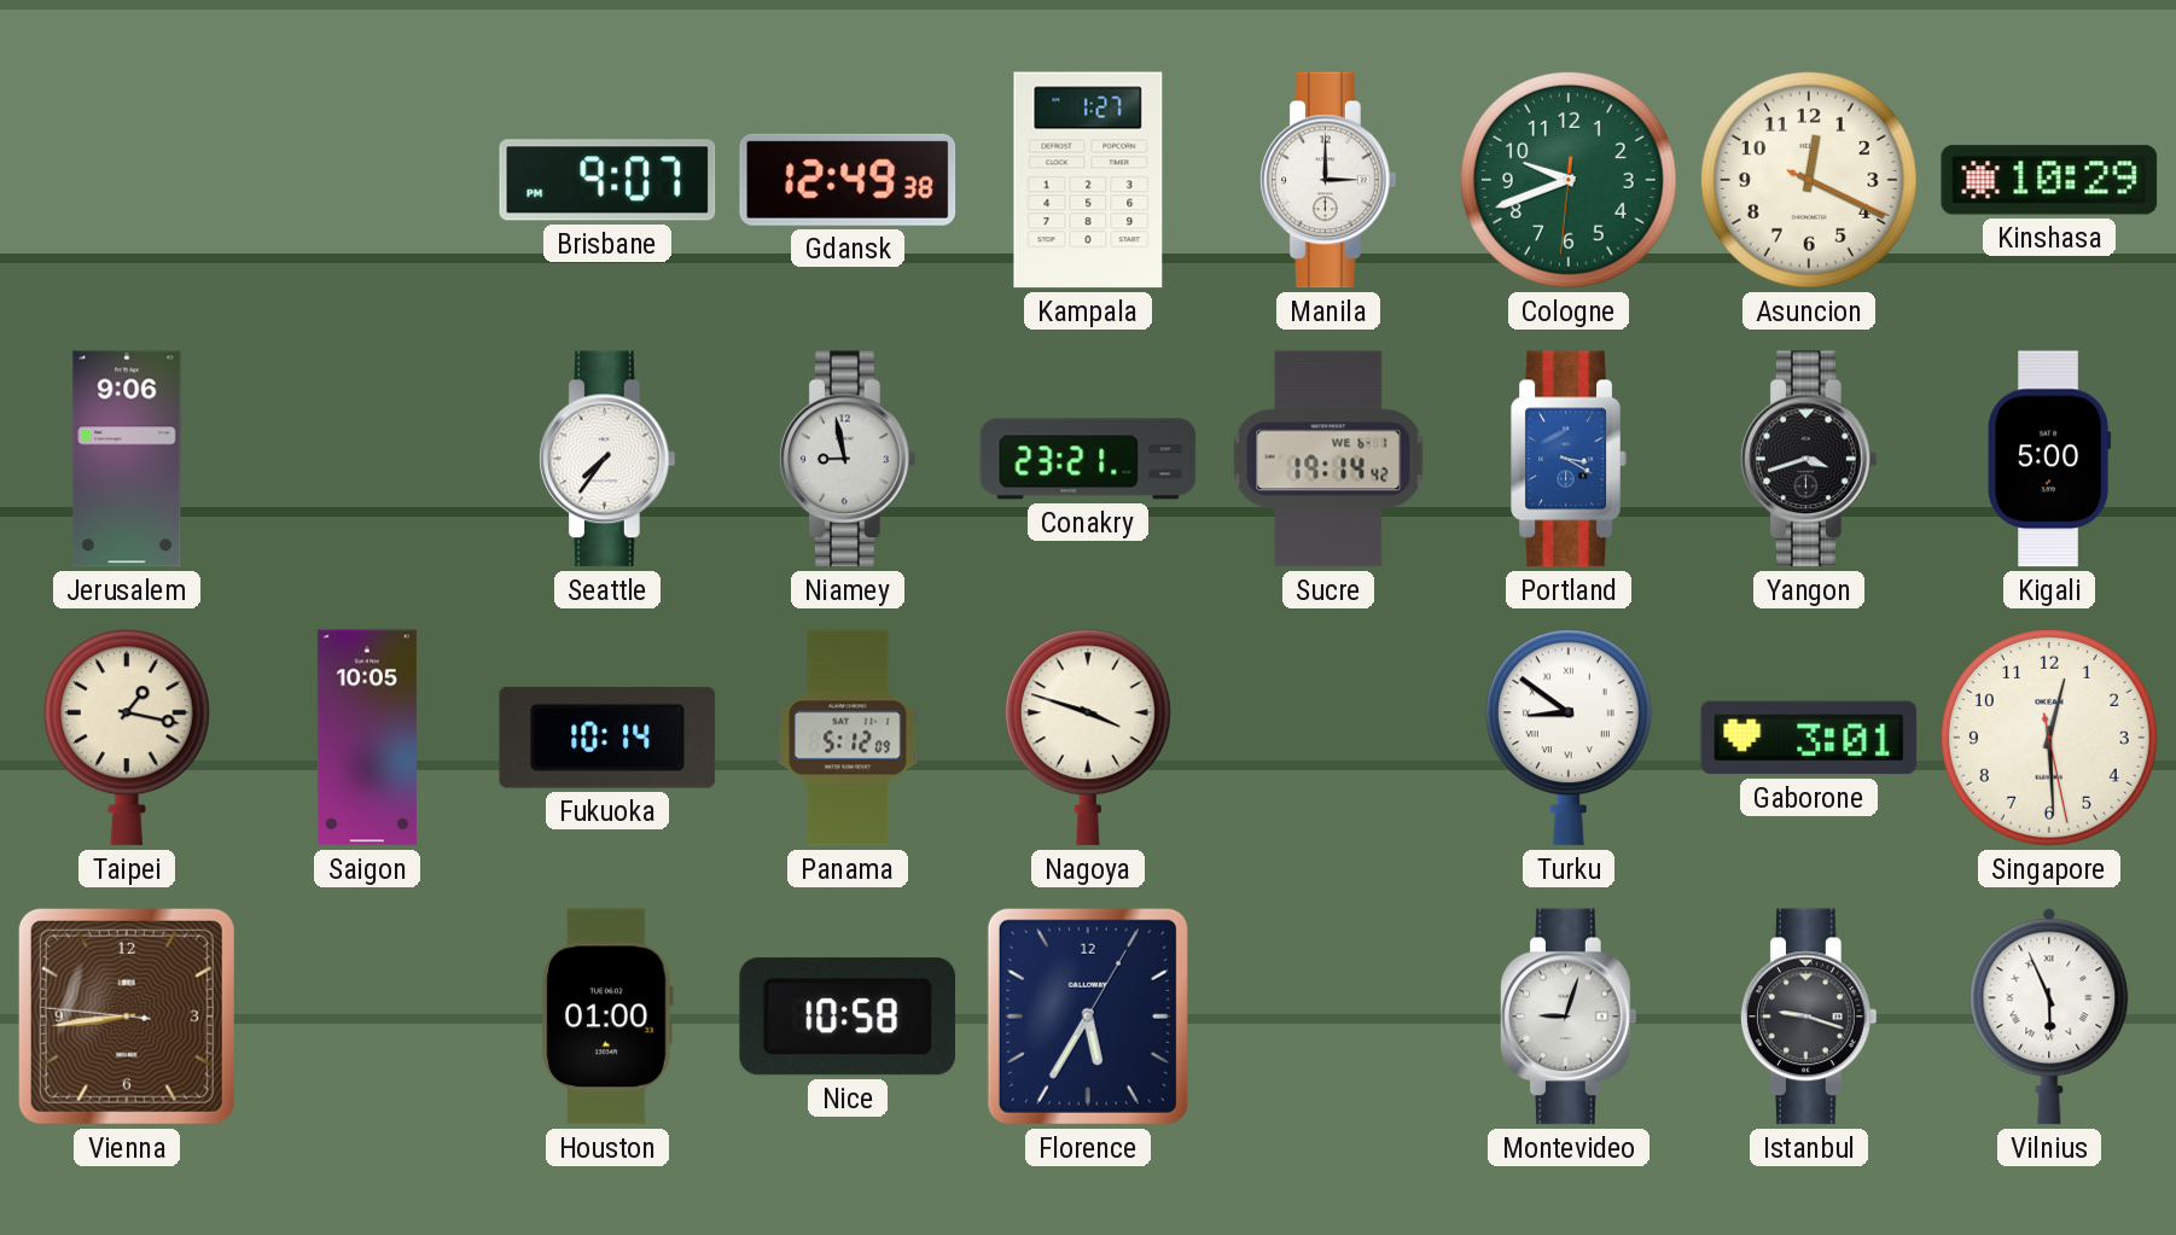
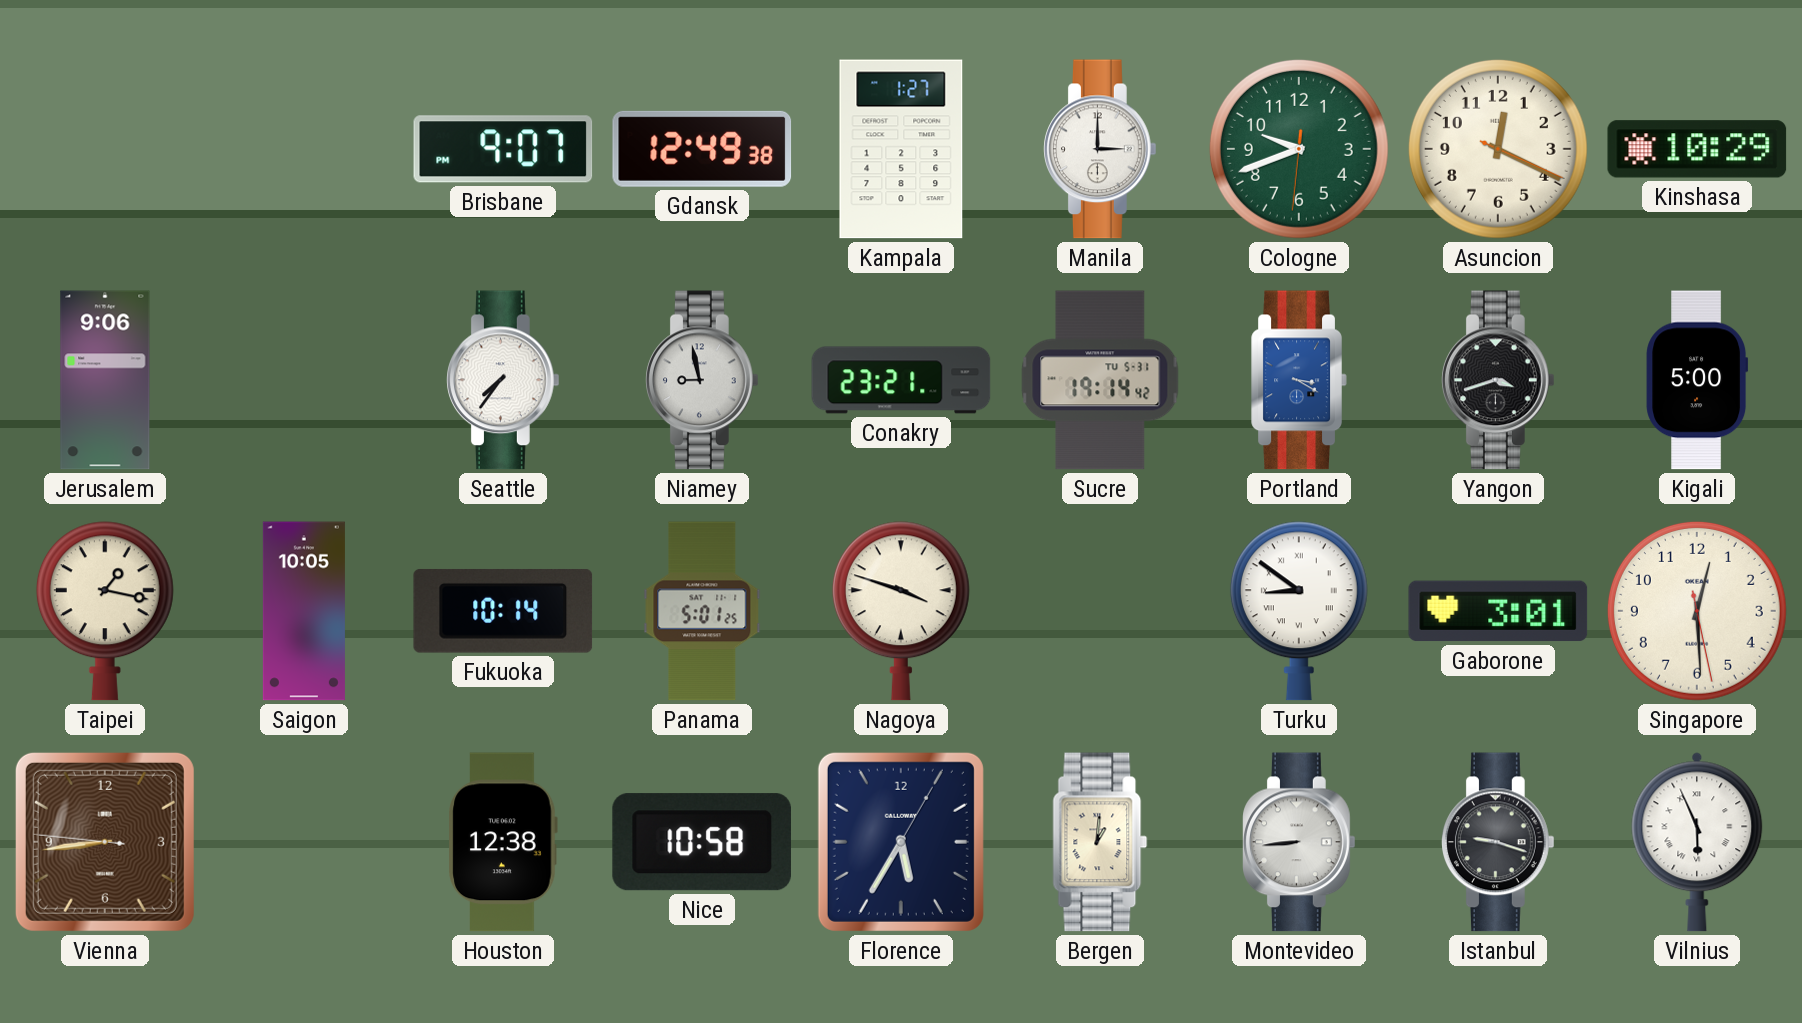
Sucre date: WE 6-1 -> TU 5-31
Panama: 5:12 -> 5:01
Houston: 01:00 -> 12:38
Bergen: none -> 1:01
Montevideo: 9:03 -> 8:44
